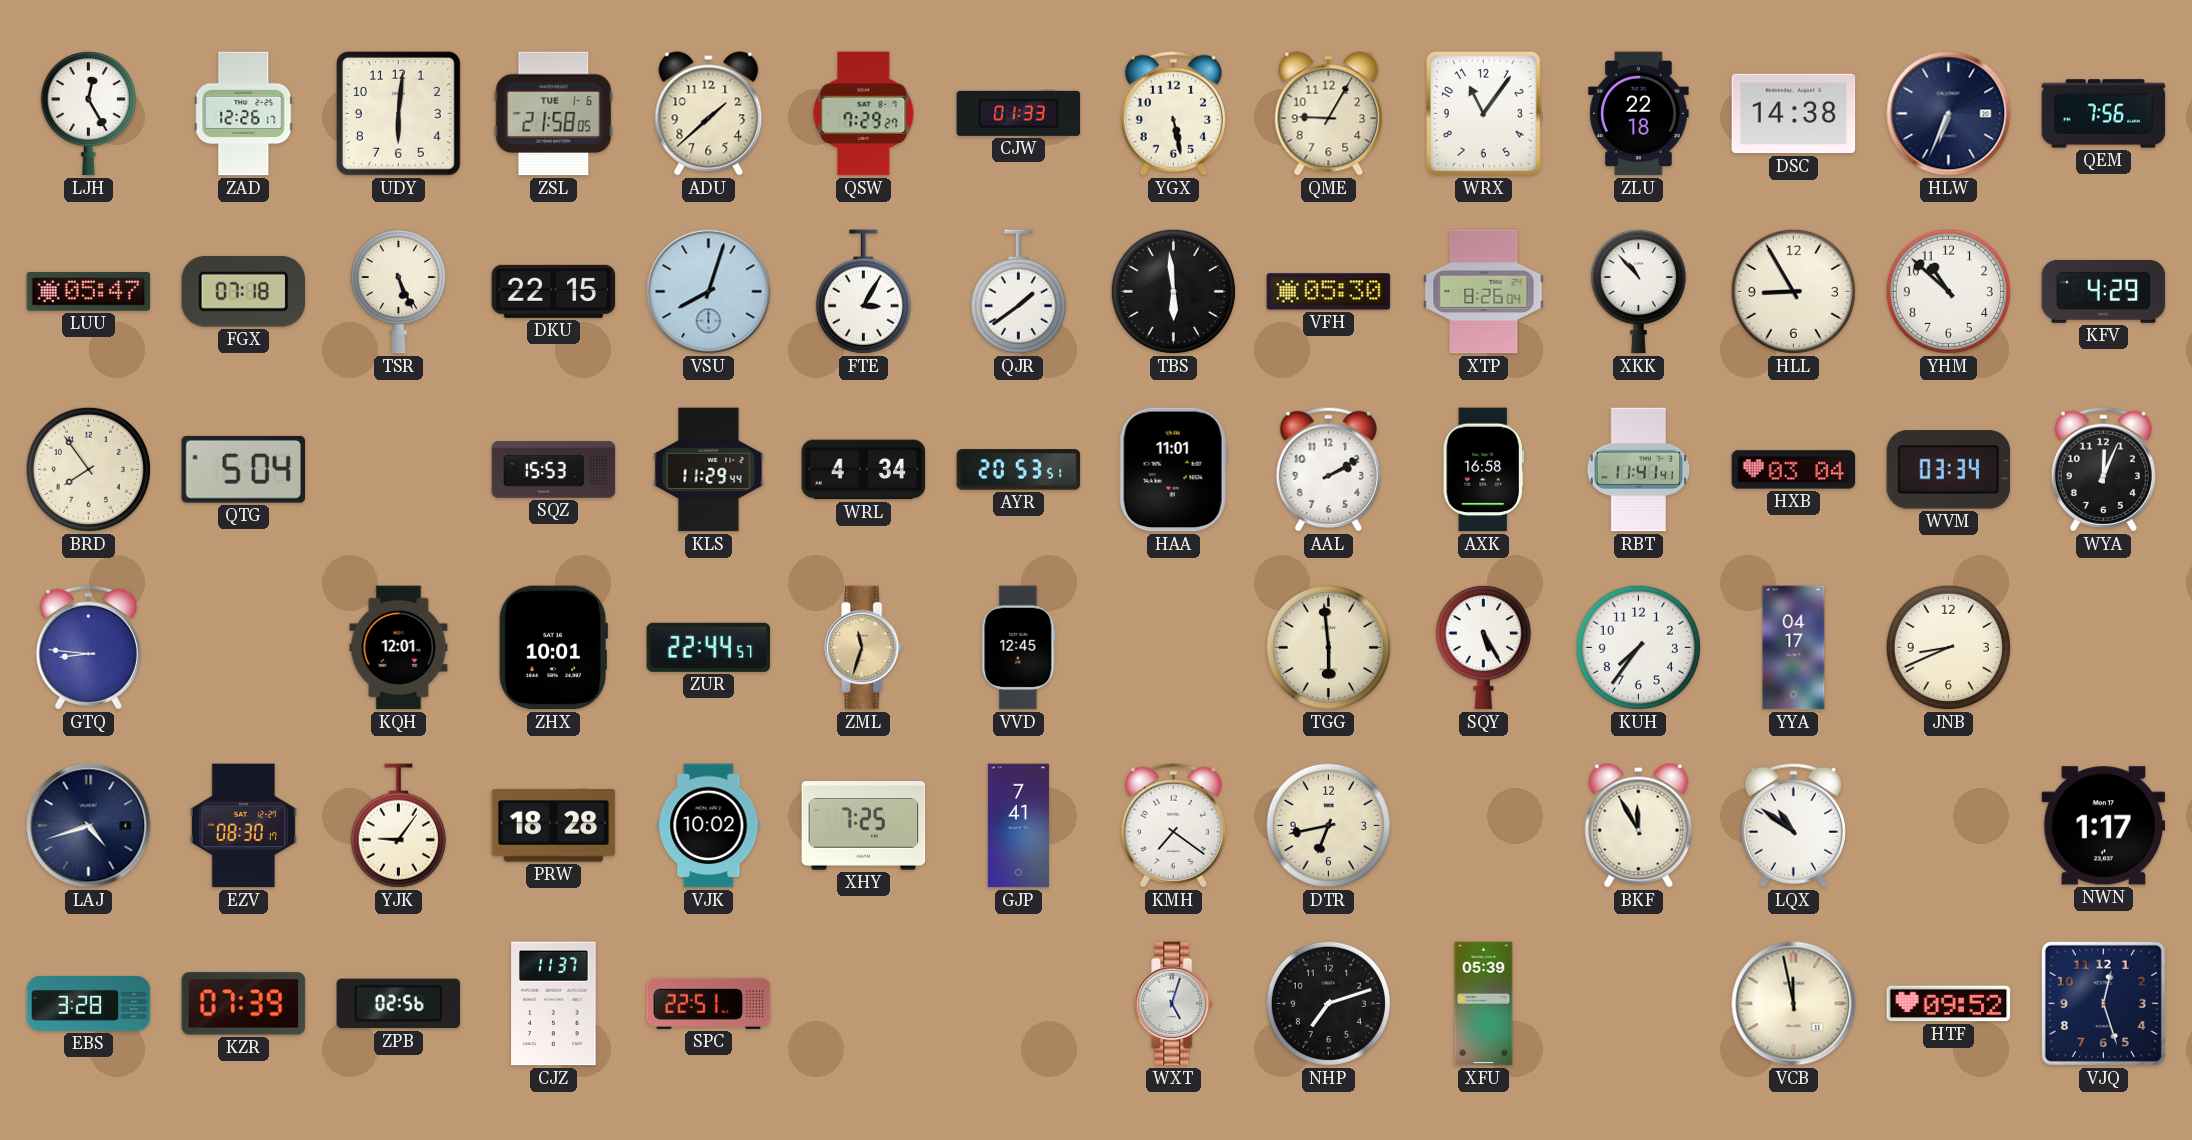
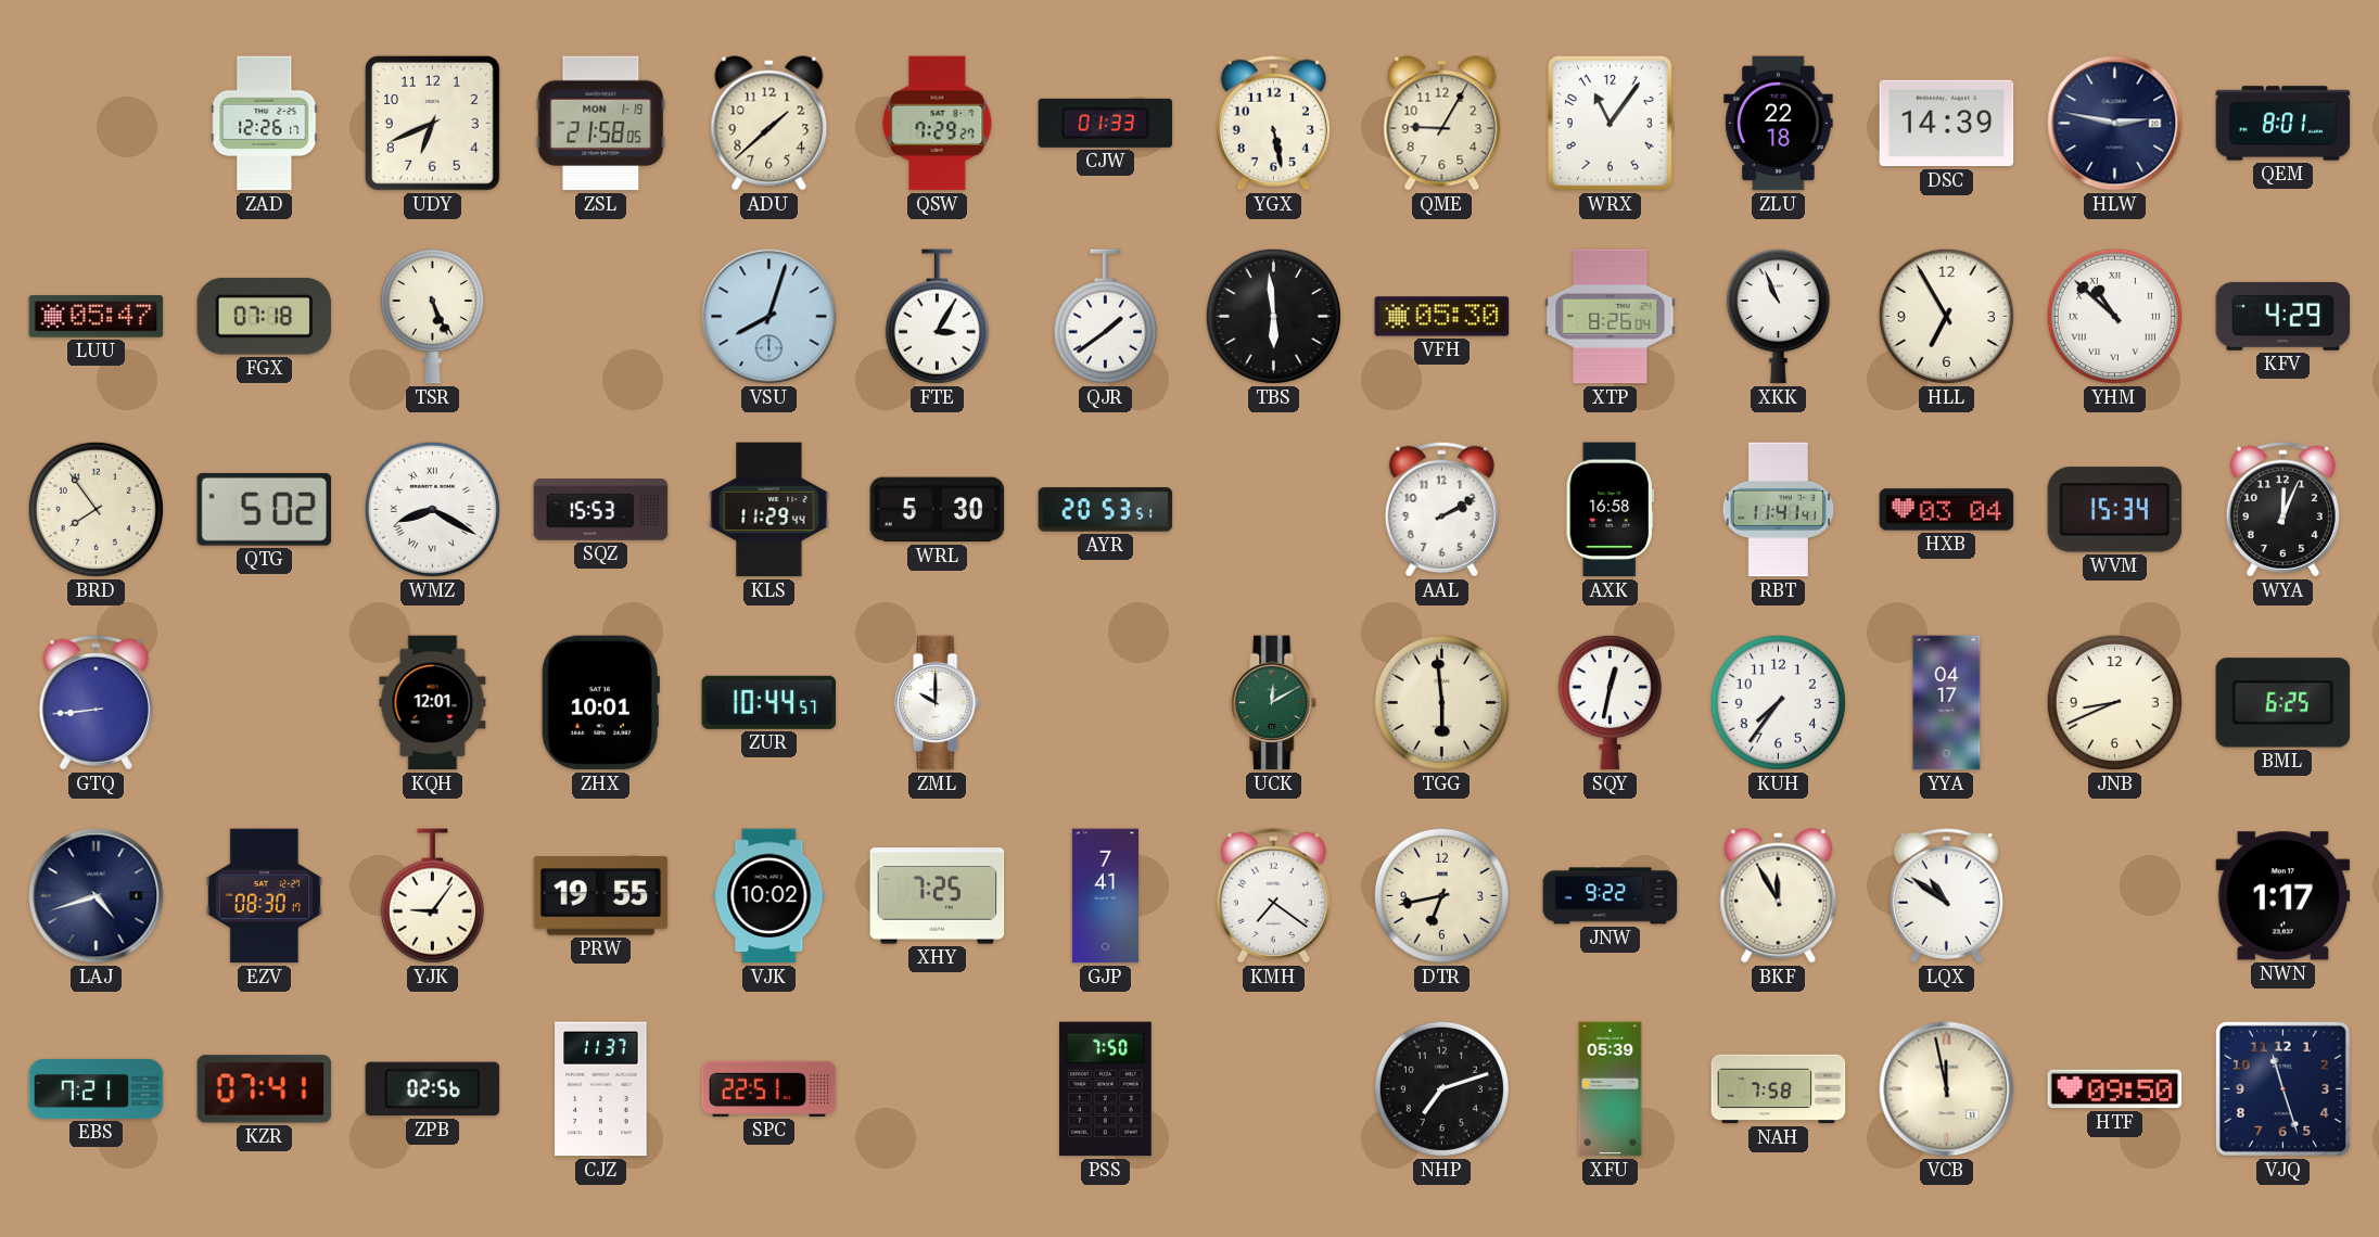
LJH: 12:25 -> none
UDY: 6:01 -> 6:41
ZSL date: TUE 1-6 -> MON 1-19
DSC: 14:38 -> 14:39
HLW: 6:34 -> 2:47
QEM: 7:56 -> 8:01
DKU: 22:15 -> none
XKK: 10:53 -> 10:56
HLL: 8:55 -> 6:55
YHM numerals: Arabic -> Roman
QTG: 5:04 -> 5:02
WMZ: none -> 8:20
WRL: 4:34 -> 5:30
HAA: 11:01 -> none
WVM: 03:34 -> 15:34
GTQ: 8:46 -> 8:44
ZUR: 22:44 -> 10:44
ZML: 11:33 -> 10:00
ZML dial: champagne -> white
VVD: 12:45 -> none
UCK: none -> 12:10
SQY: 5:25 -> 12:32
BML: none -> 6:25
PRW: 18:28 -> 19:55
JNW: none -> 9:22
EBS: 3:28 -> 7:21
KZR: 07:39 -> 07:41
PSS: none -> 7:50
WXT: 5:03 -> none
NAH: none -> 7:58
HTF: 09:52 -> 09:50
VJQ: 12:27 -> 11:27
